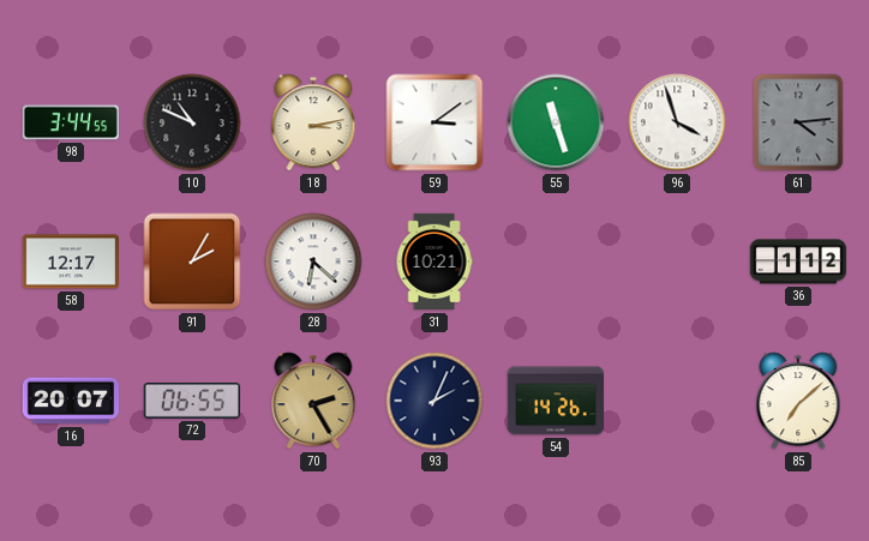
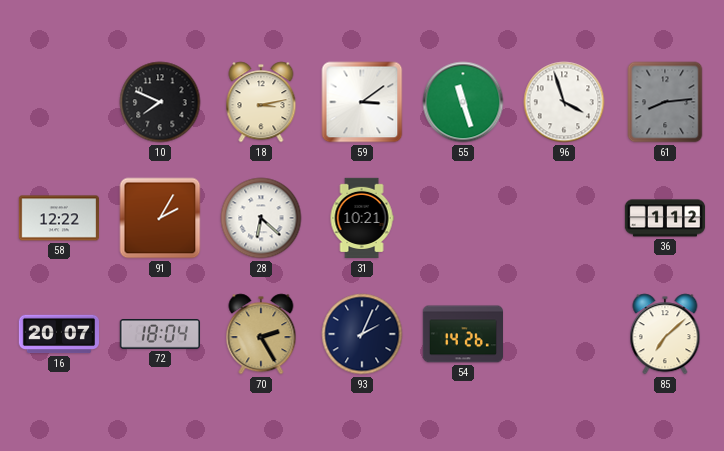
98: 3:44 -> none
10: 10:49 -> 7:49
61: 4:14 -> 8:14
58: 12:17 -> 12:22
72: 06:55 -> 18:04
